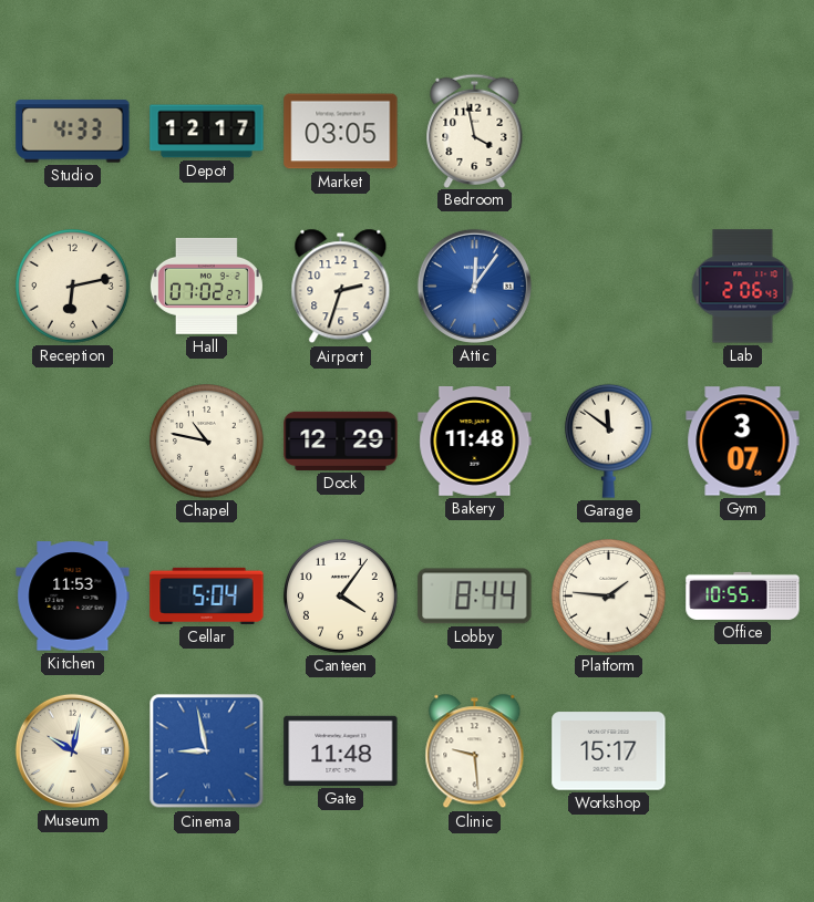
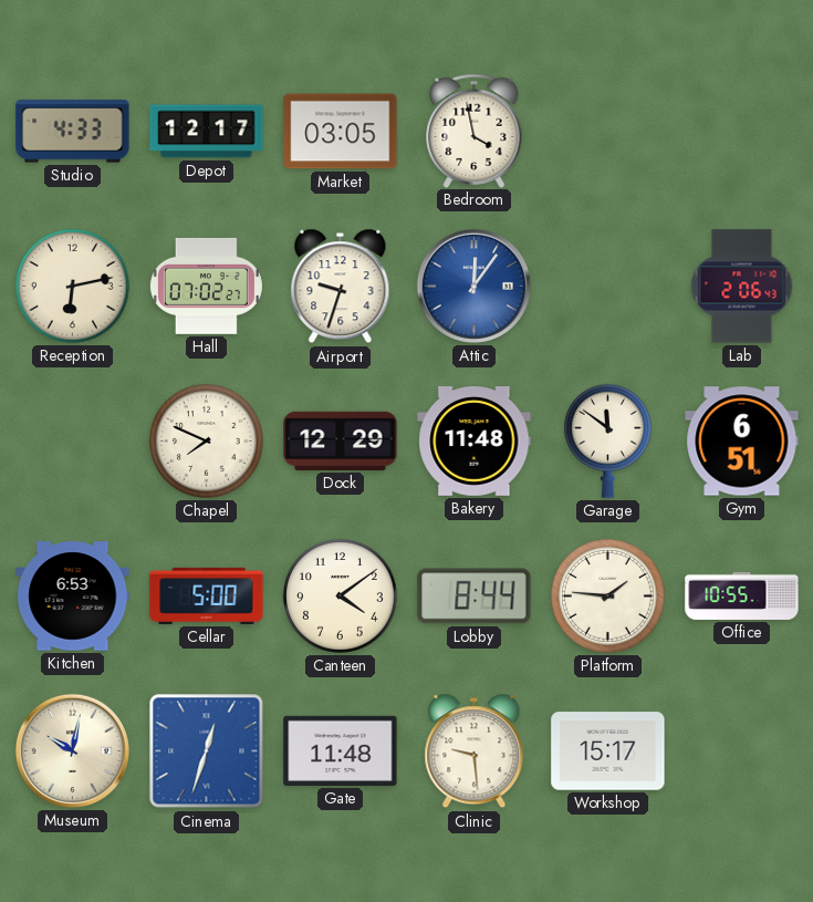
Airport: 2:33 -> 9:33
Chapel: 10:47 -> 7:49
Gym: 3:07 -> 6:51
Kitchen: 11:53 -> 6:53
Cellar: 5:04 -> 5:00
Canteen: 4:06 -> 4:09
Cinema: 8:58 -> 12:33
